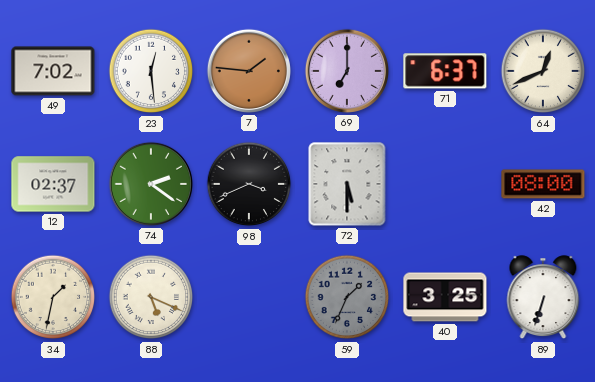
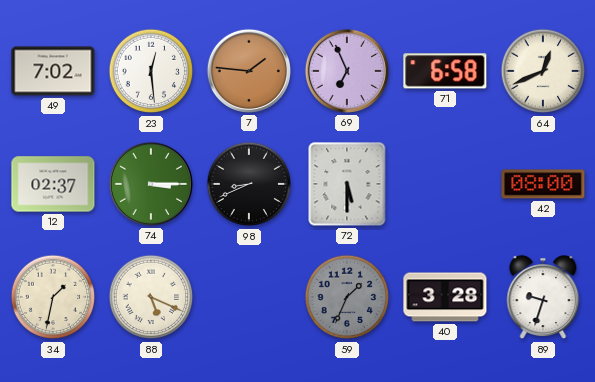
69: 7:00 -> 6:56
71: 6:37 -> 6:58
74: 2:21 -> 3:15
98: 3:41 -> 8:41
40: 3:25 -> 3:28
89: 6:33 -> 9:33
